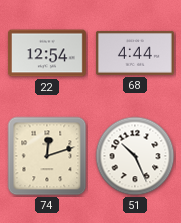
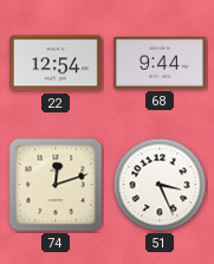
68: 4:44 -> 9:44
51: 10:26 -> 3:26
